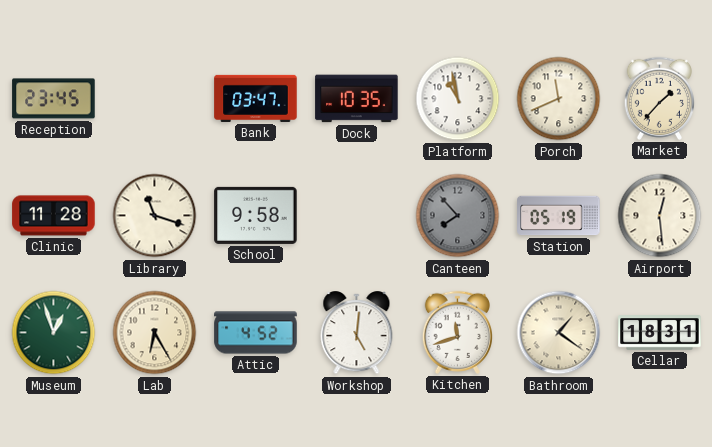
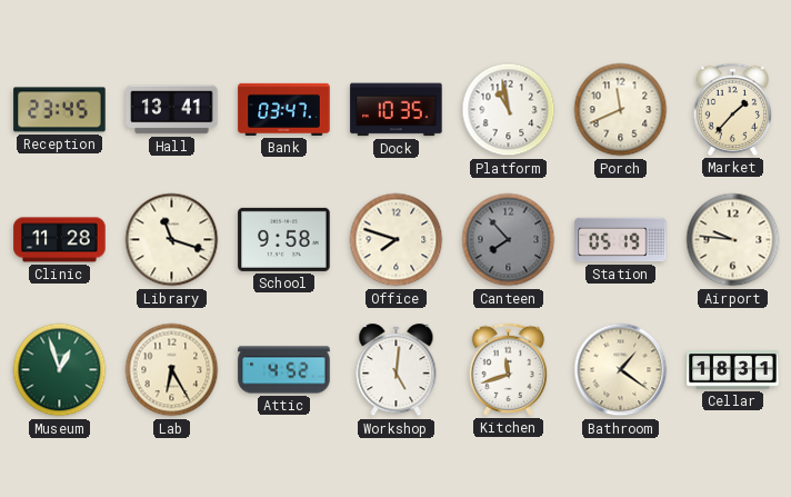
Hall: none -> 13:41
Office: none -> 7:48
Airport: 12:29 -> 9:46
